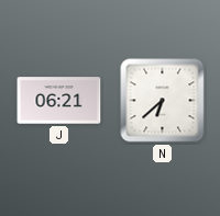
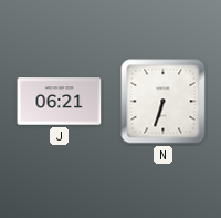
N: 6:38 -> 6:33
